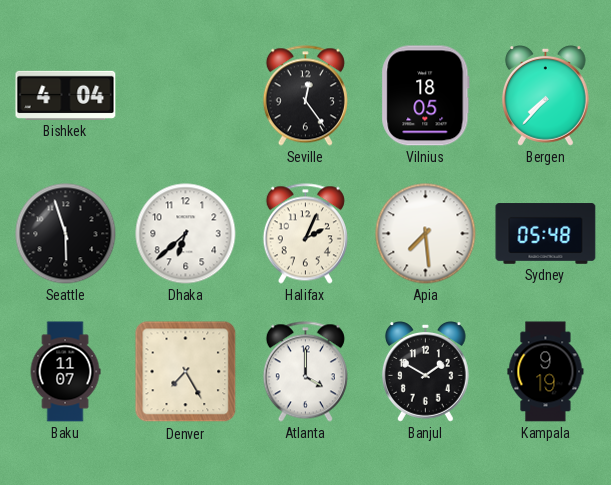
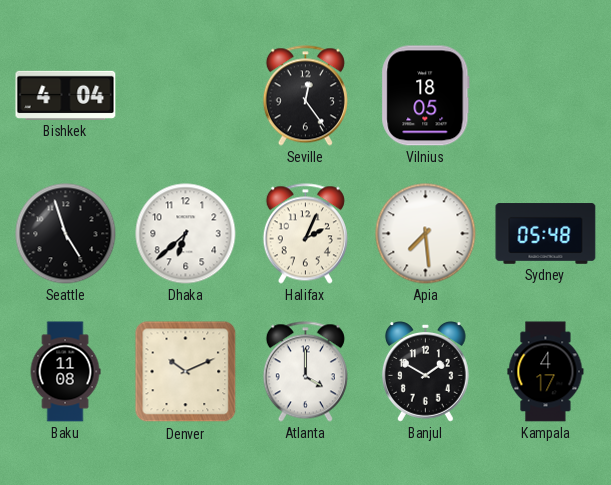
Bergen: 7:37 -> none
Seattle: 5:57 -> 4:57
Baku: 11:07 -> 11:08
Denver: 7:25 -> 10:11
Kampala: 9:19 -> 4:17
